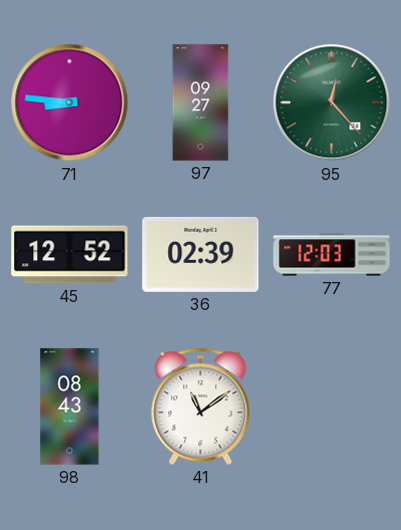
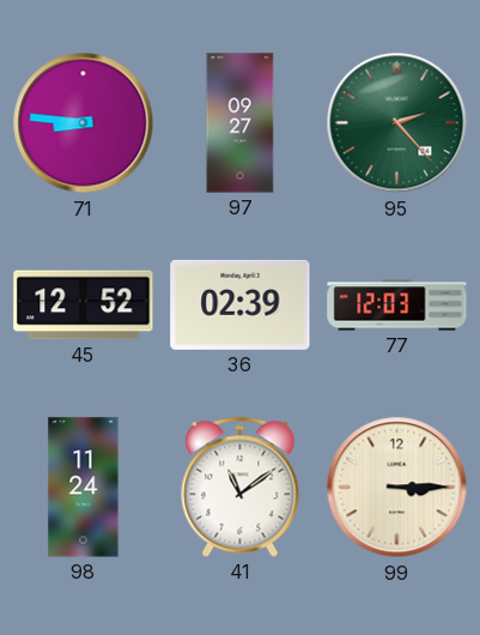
95: 12:23 -> 2:23
98: 08:43 -> 11:24
99: none -> 3:15
